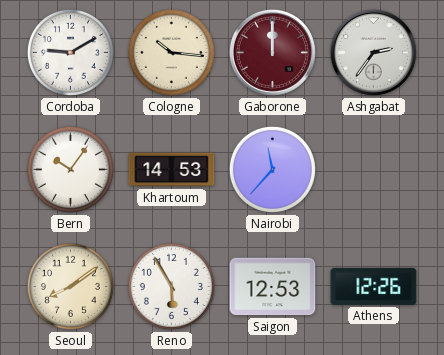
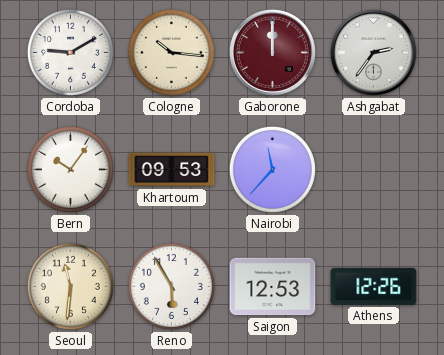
Khartoum: 14:53 -> 09:53
Seoul: 8:09 -> 11:31
